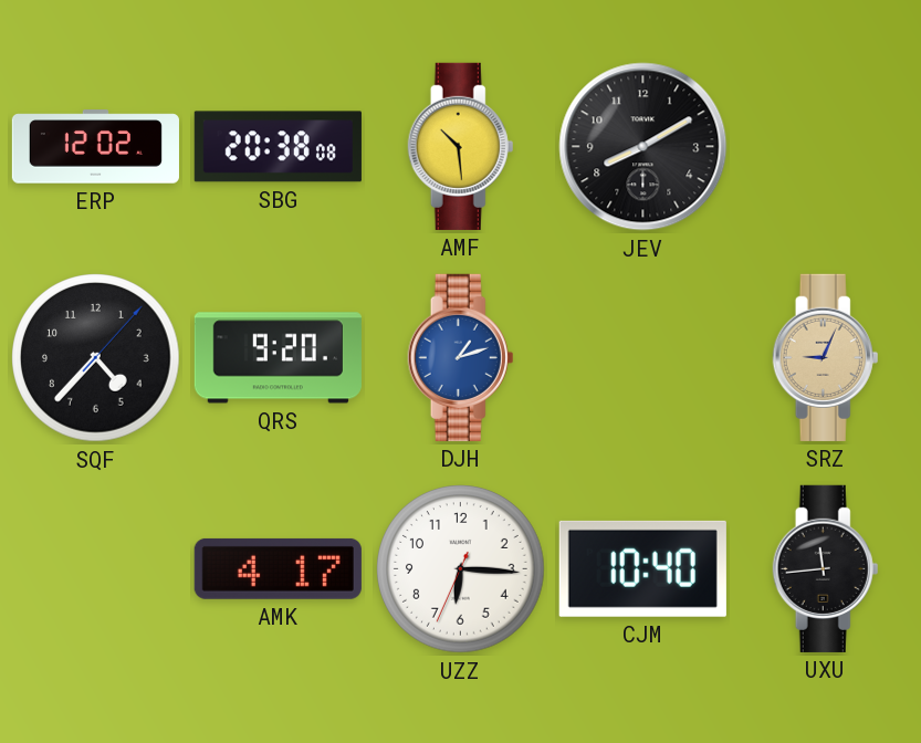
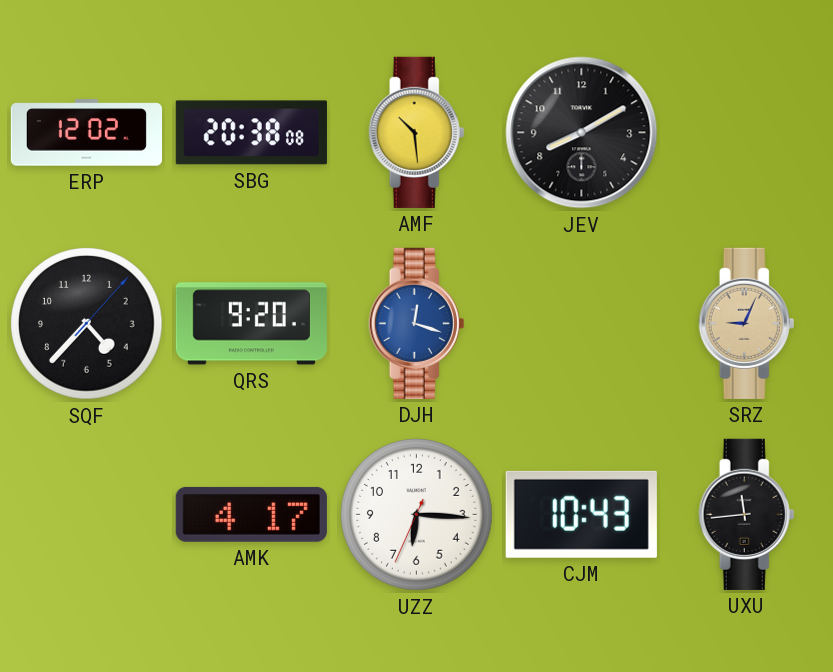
DJH: 1:12 -> 12:18
CJM: 10:40 -> 10:43
